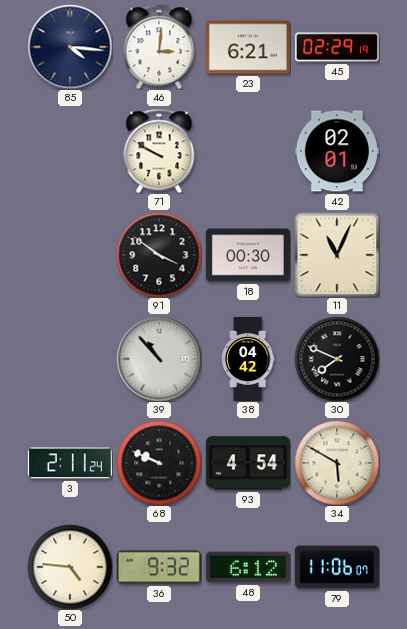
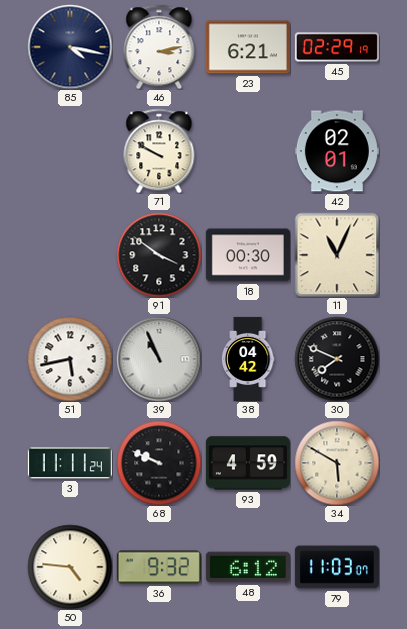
85: 4:16 -> 4:17
46: 3:01 -> 3:13
51: none -> 5:43
39: 10:53 -> 10:56
3: 2:11 -> 11:11
93: 4:54 -> 4:59
79: 11:06 -> 11:03
